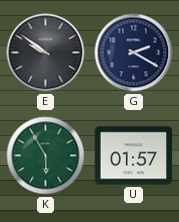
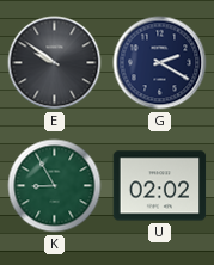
K: 5:55 -> 8:55
U: 01:57 -> 02:02
